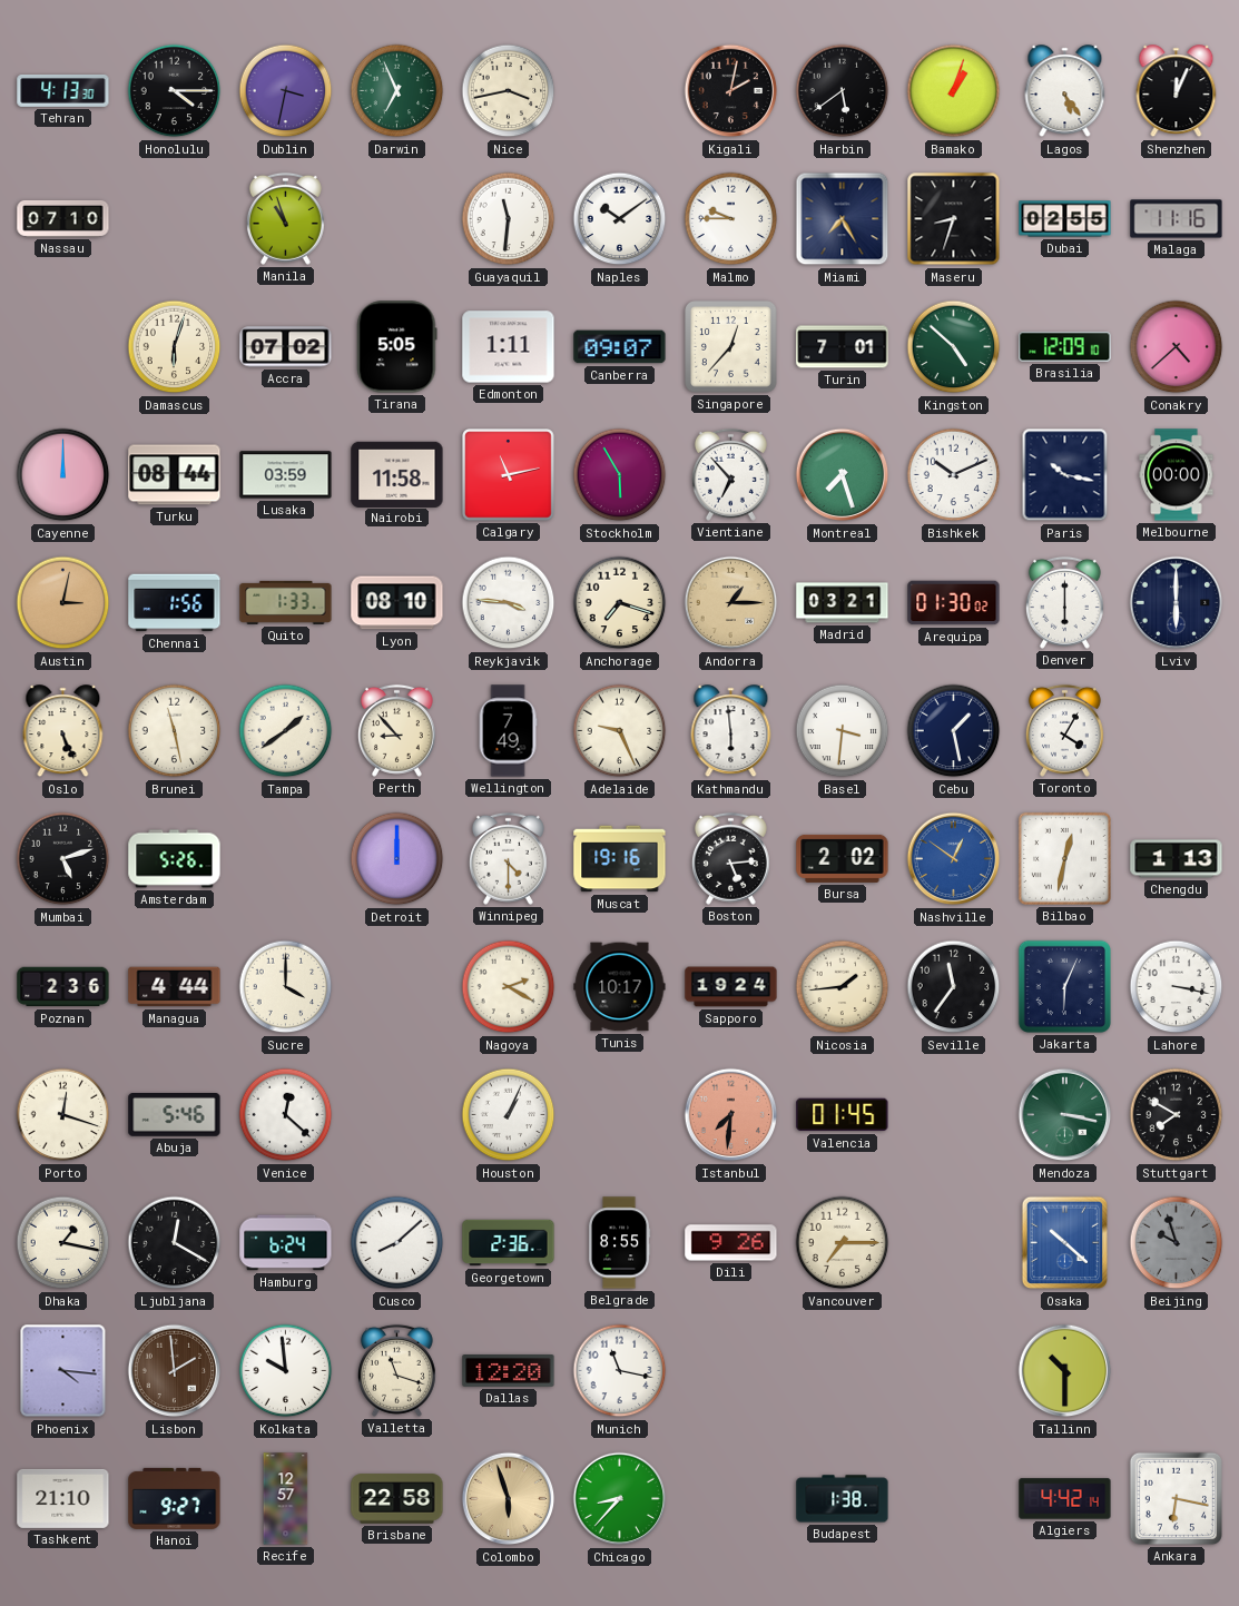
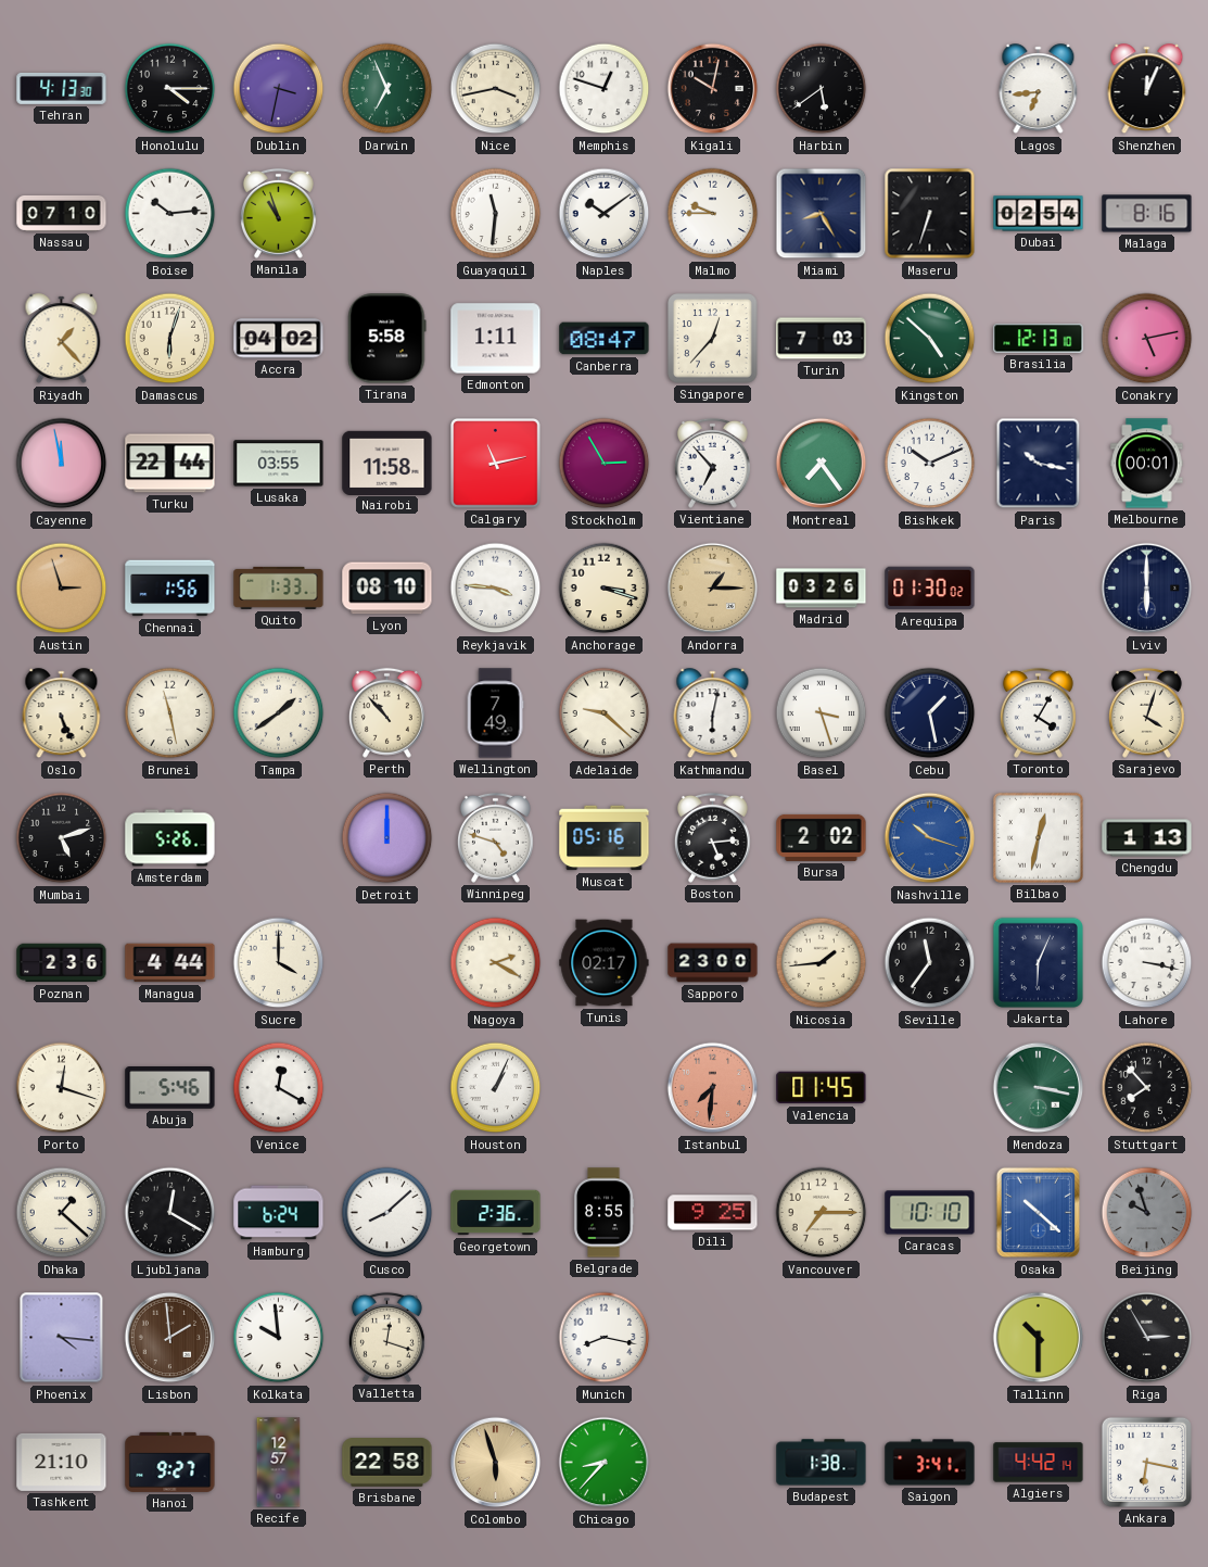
Memphis: none -> 12:48
Kigali: 2:02 -> 10:02
Bamako: 1:03 -> none
Lagos: 5:24 -> 6:44
Boise: none -> 10:14
Miami: 7:25 -> 8:25
Maseru: 8:33 -> 6:33
Dubai: 02:55 -> 02:54
Malaga: 11:16 -> 8:16
Riyadh: none -> 1:23
Accra: 07:02 -> 04:02
Tirana: 5:05 -> 5:58
Canberra: 09:07 -> 08:47
Turin: 7:01 -> 7:03
Brasilia: 12:09 -> 12:13
Conakry: 4:38 -> 5:13
Cayenne: 12:00 -> 11:58
Turku: 08:44 -> 22:44
Lusaka: 03:59 -> 03:55
Stockholm: 5:55 -> 2:55
Montreal: 7:27 -> 7:24
Melbourne: 00:00 -> 00:01
Austin: 3:02 -> 2:57
Anchorage: 7:18 -> 3:18
Madrid: 03:21 -> 03:26
Denver: 6:00 -> none
Perth: 8:53 -> 10:53
Adelaide: 9:26 -> 9:22
Kathmandu: 5:59 -> 6:02
Basel: 3:31 -> 3:27
Sarajevo: none -> 4:03
Winnipeg: 4:30 -> 4:48
Muscat: 19:16 -> 05:16
Nashville: 12:51 -> 10:18
Tunis: 10:17 -> 02:17
Sapporo: 19:24 -> 23:00
Venice: 12:22 -> 12:20
Stuttgart: 7:50 -> 7:53
Dhaka: 1:17 -> 1:22
Dili: 9:26 -> 9:25
Caracas: none -> 10:10
Valletta: 11:18 -> 12:18
Dallas: 12:20 -> none
Munich: 11:17 -> 8:17
Riga: none -> 2:55
Saigon: none -> 3:41
